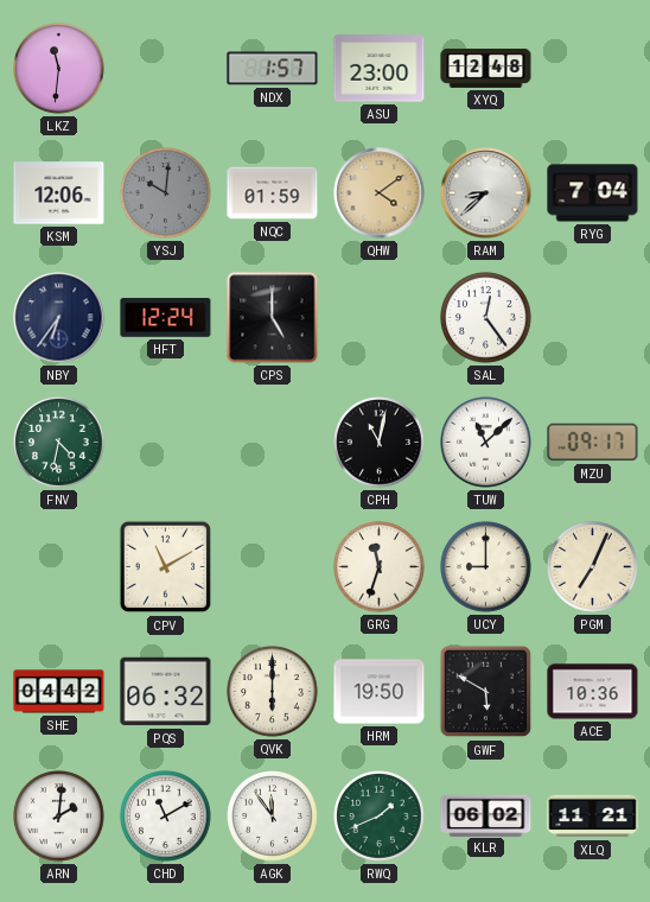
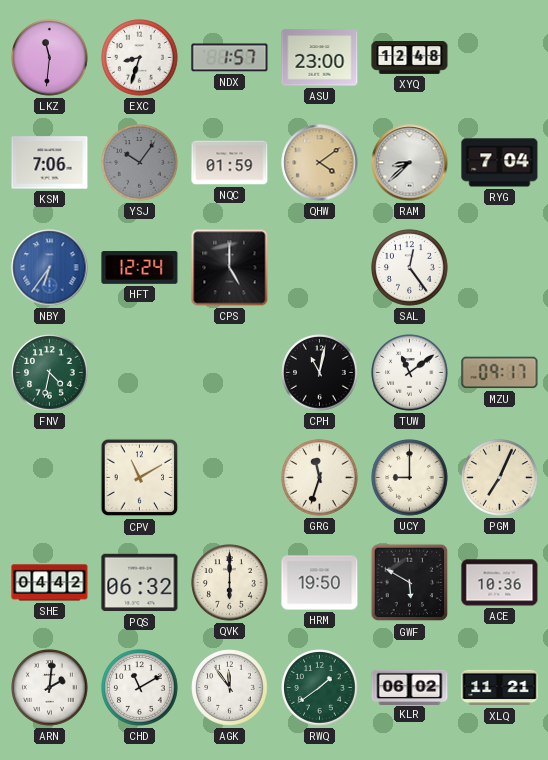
EXC: none -> 8:33
KSM: 12:06 -> 7:06
YSJ: 10:01 -> 10:06
NBY dial: navy -> blue
TUW: 11:08 -> 11:09
RWQ: 1:41 -> 1:39
